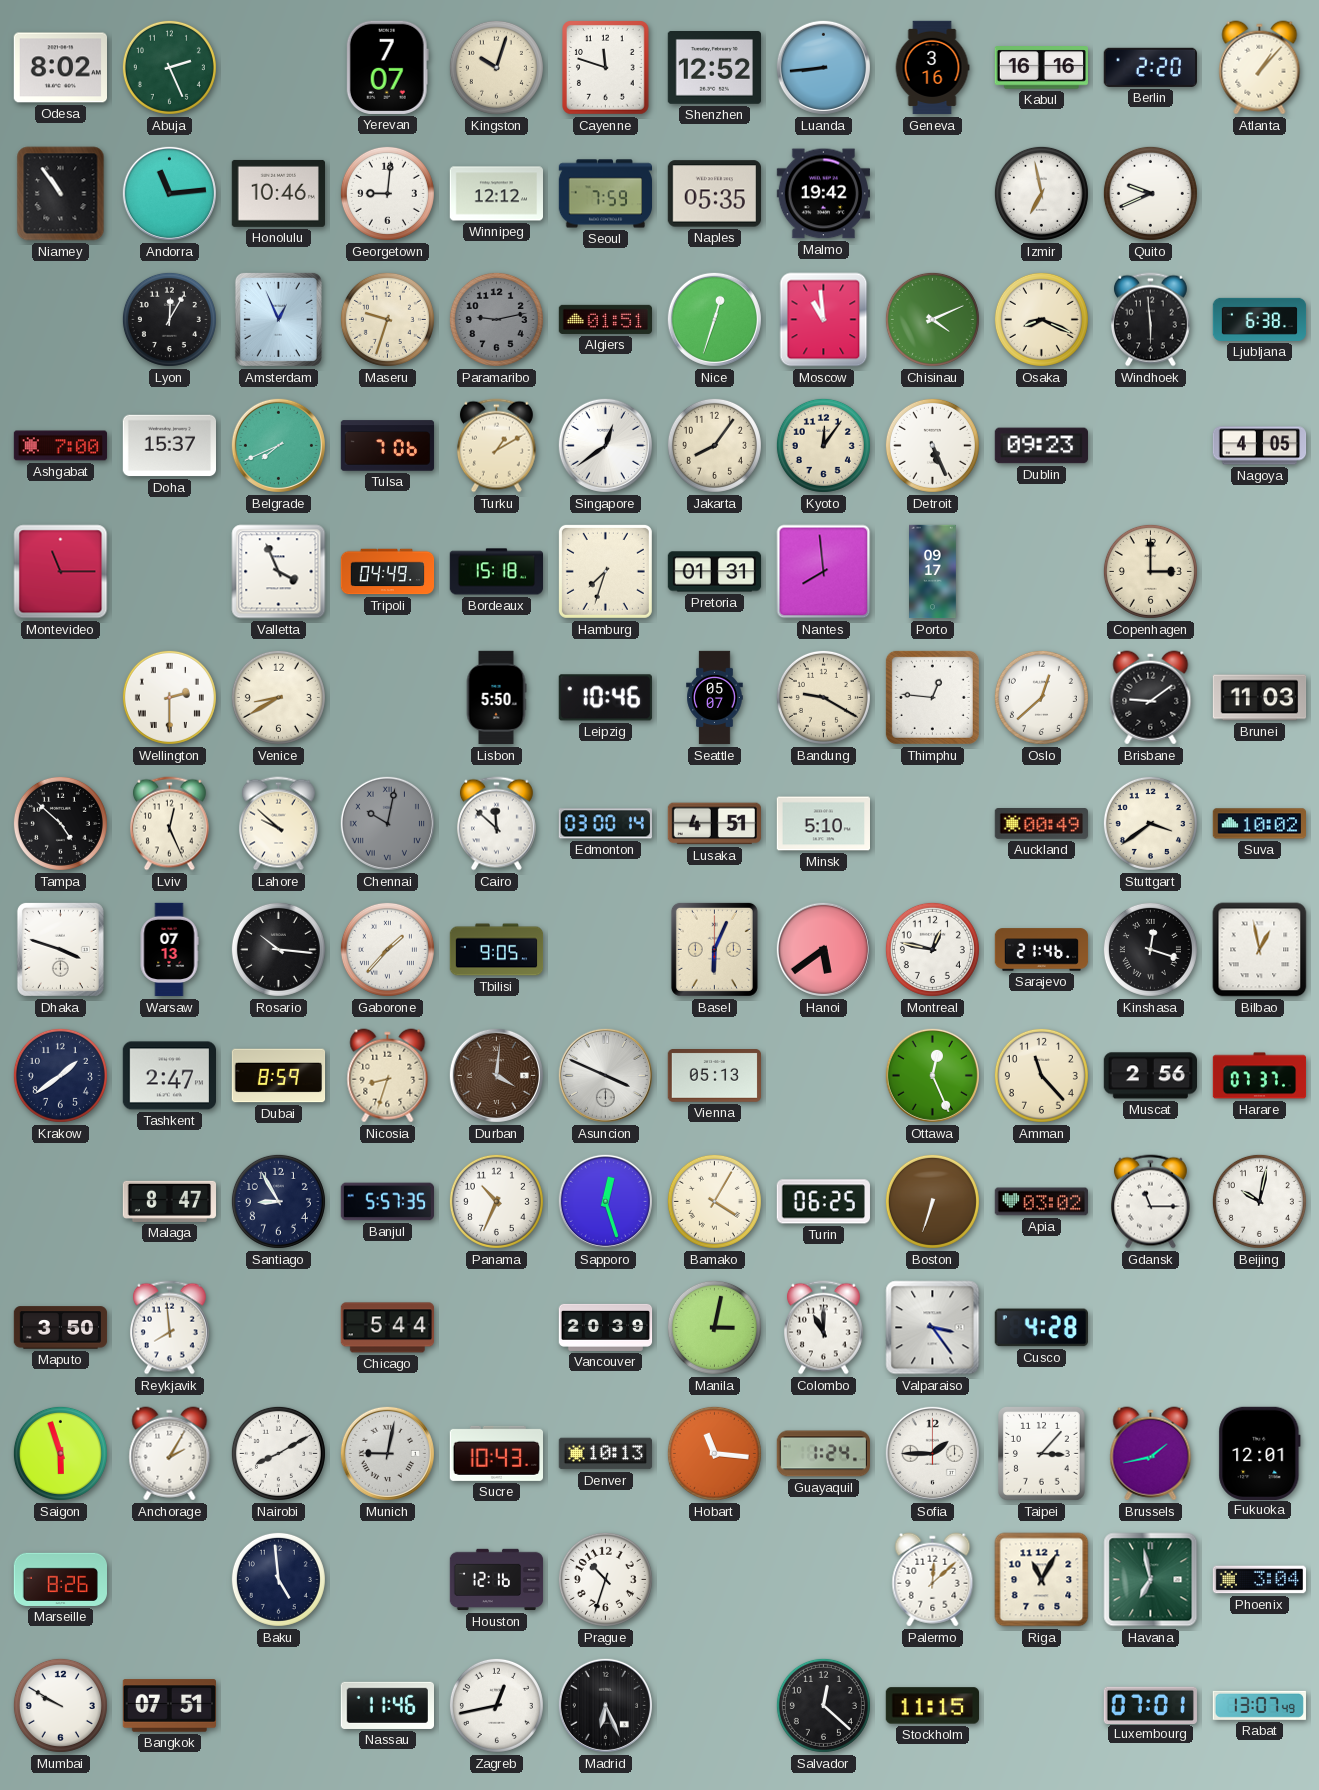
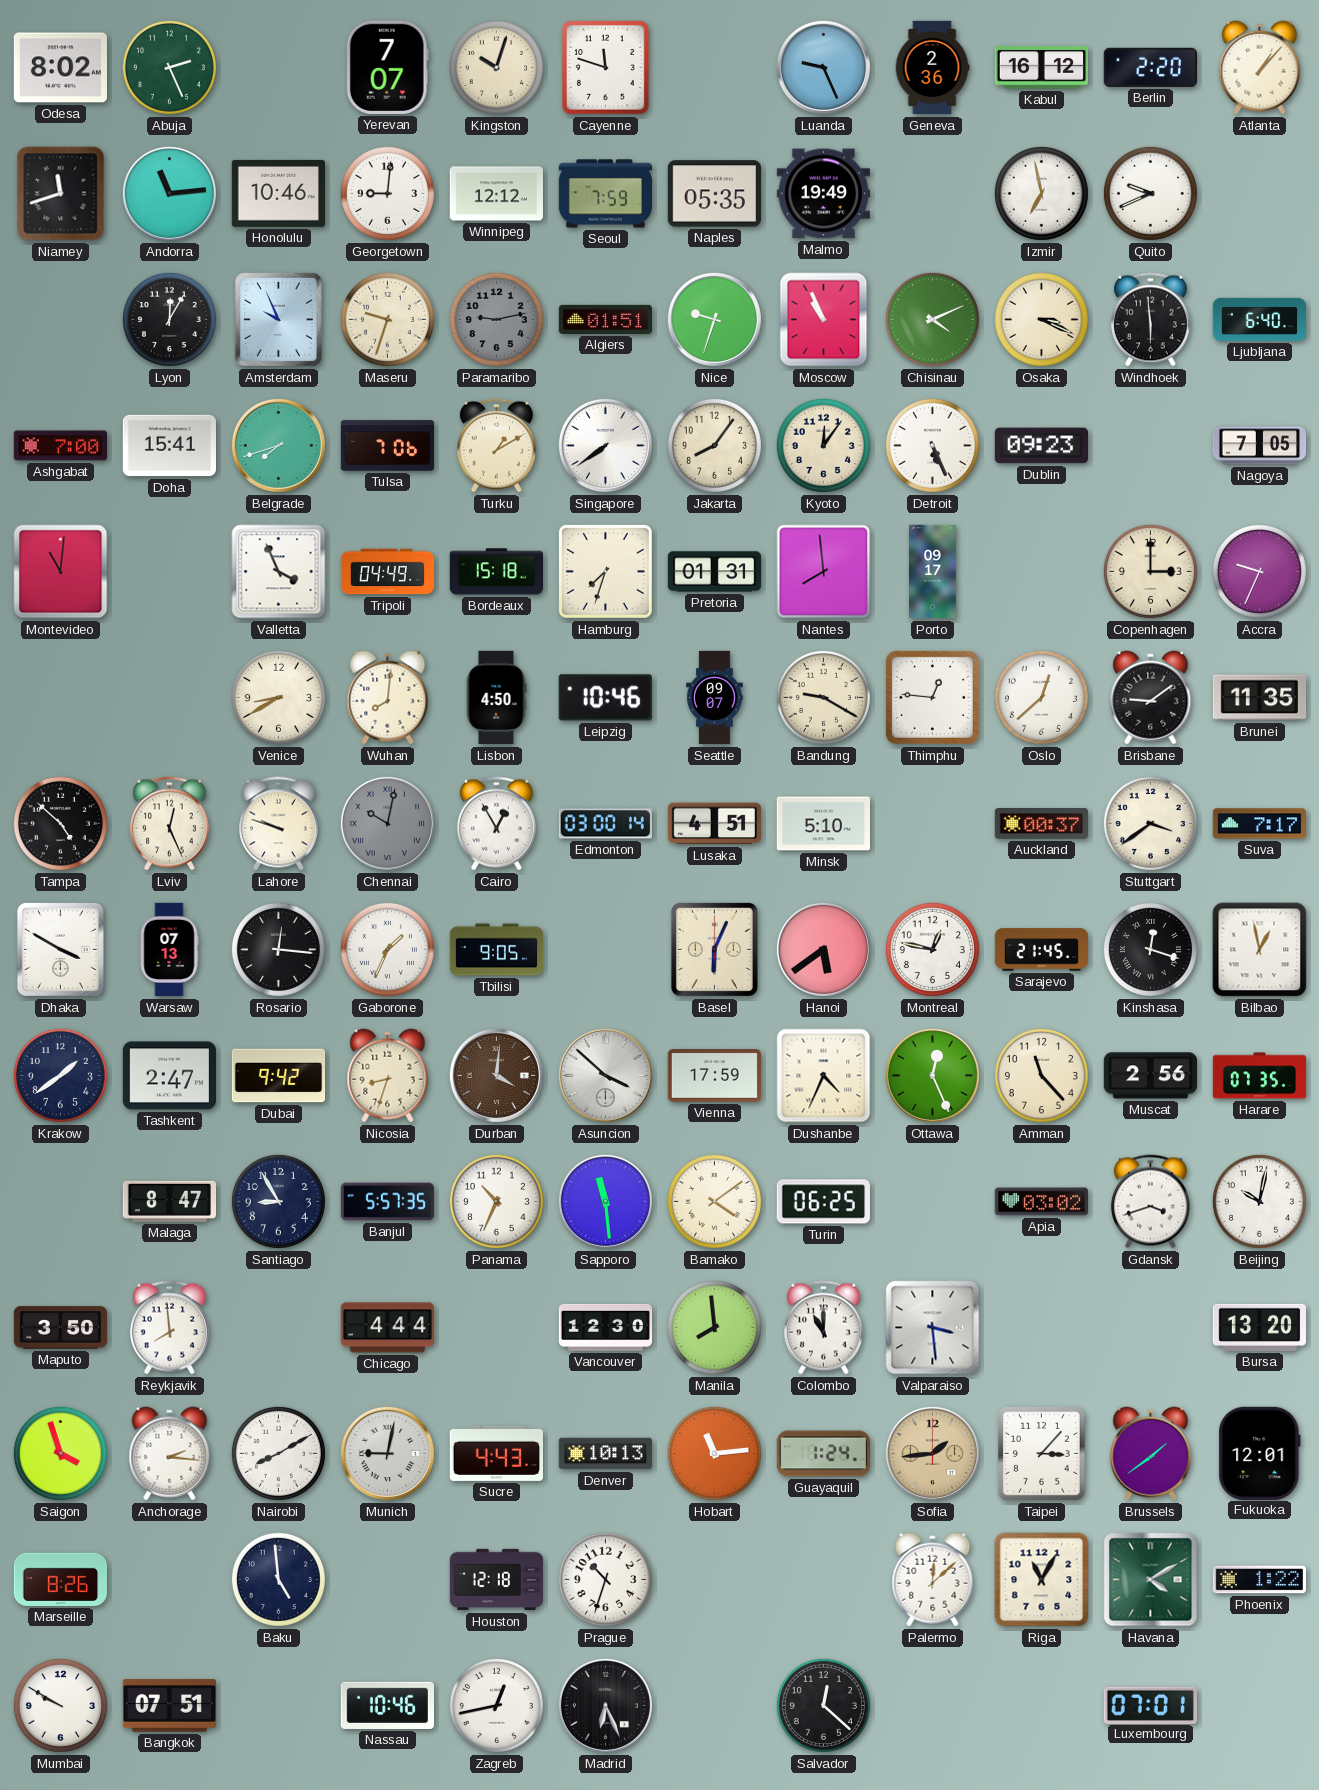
Shenzhen: 12:52 -> none
Luanda: 8:44 -> 9:26
Geneva: 3:16 -> 2:36
Kabul: 16:16 -> 16:12
Niamey: 10:54 -> 11:42
Malmo: 19:42 -> 19:49
Amsterdam: 12:56 -> 9:56
Nice: 12:33 -> 9:33
Moscow: 10:59 -> 10:56
Osaka: 8:19 -> 3:19
Ljubljana: 6:38 -> 6:40
Doha: 15:37 -> 15:41
Belgrade: 7:41 -> 7:42
Singapore: 12:39 -> 7:39
Nagoya: 4:05 -> 7:05
Montevideo: 11:15 -> 11:01
Accra: none -> 9:34
Wellington: 2:30 -> none
Wuhan: none -> 8:01
Lisbon: 5:50 -> 4:50
Seattle: 05:07 -> 09:07
Brunei: 11:03 -> 11:35
Lahore: 9:52 -> 9:48
Cairo: 11:52 -> 12:55
Auckland: 00:49 -> 00:37
Suva: 10:02 -> 7:17
Dhaka: 3:48 -> 3:50
Rosario: 10:16 -> 12:16
Gaborone: 1:37 -> 1:34
Sarajevo: 21:46 -> 21:45
Dubai: 8:59 -> 9:42
Asuncion: 3:49 -> 3:52
Vienna: 05:13 -> 17:59
Dushanbe: none -> 4:34
Harare: 07:37 -> 07:35
Sapporo: 12:27 -> 11:29
Bamako: 4:05 -> 4:09
Boston: 6:33 -> none
Gdansk: 11:15 -> 3:42
Chicago: 5:44 -> 4:44
Vancouver: 20:39 -> 12:30
Manila: 3:02 -> 7:59
Valparaiso: 3:24 -> 3:29
Cusco: 4:28 -> none
Bursa: none -> 13:20
Saigon: 5:57 -> 3:57
Anchorage: 2:05 -> 2:16
Sucre: 10:43 -> 4:43
Hobart: 11:16 -> 11:14
Sofia: 1:45 -> 1:44
Sofia dial: white -> champagne
Brussels: 1:43 -> 1:39
Houston: 12:16 -> 12:18
Havana: 6:58 -> 4:10
Phoenix: 3:04 -> 1:22
Nassau: 11:46 -> 10:46
Stockholm: 11:15 -> none
Rabat: 13:07 -> none
